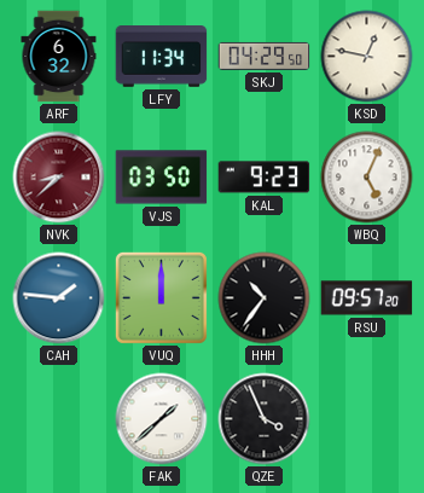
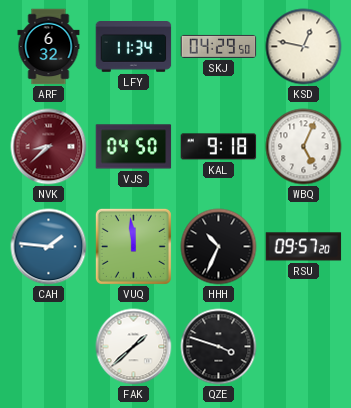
VJS: 03:50 -> 04:50
KAL: 9:23 -> 9:18
VUQ: 12:00 -> 11:59
HHH: 10:36 -> 10:34
QZE: 3:56 -> 3:48
